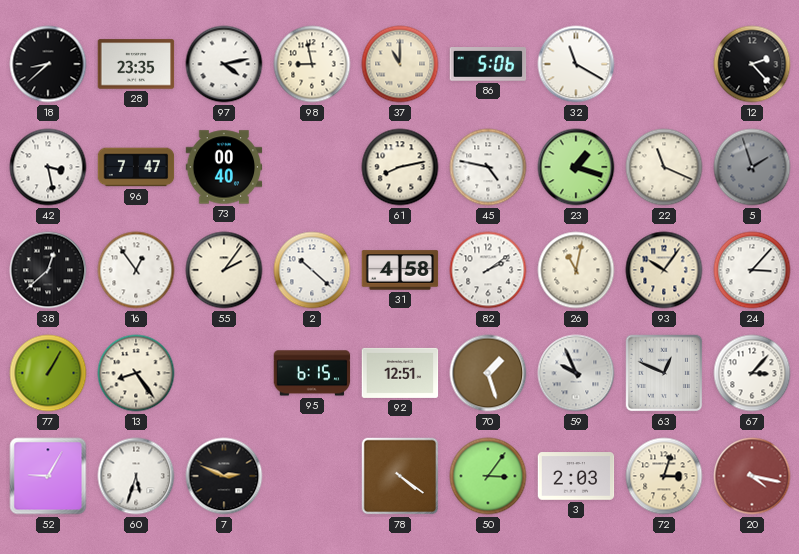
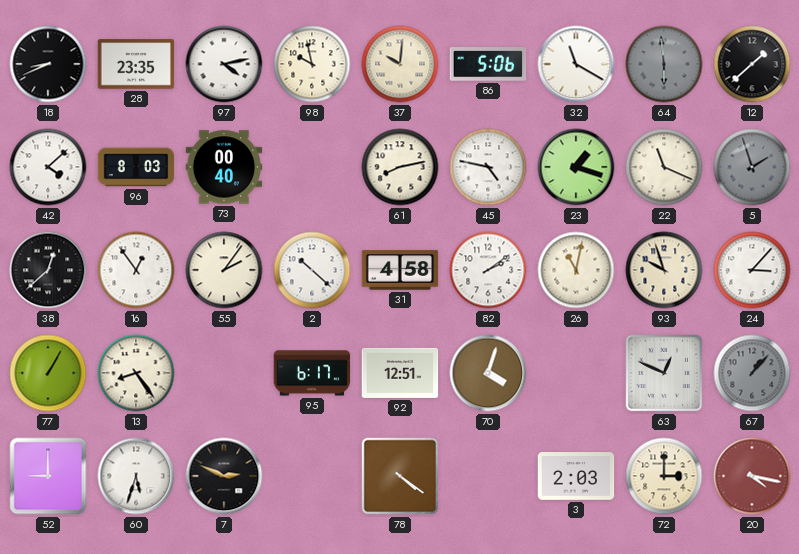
18: 8:38 -> 8:41
98: 8:58 -> 9:58
37: 11:00 -> 10:01
64: none -> 5:59
12: 2:23 -> 1:38
42: 3:28 -> 4:08
96: 7:47 -> 8:03
93: 10:06 -> 9:57
95: 6:15 -> 6:17
70: 1:27 -> 4:03
59: 9:56 -> none
67: 3:07 -> 1:07
67 dial: white -> grey
52: 9:05 -> 9:00
50: 3:06 -> none
72: 3:03 -> 3:00
